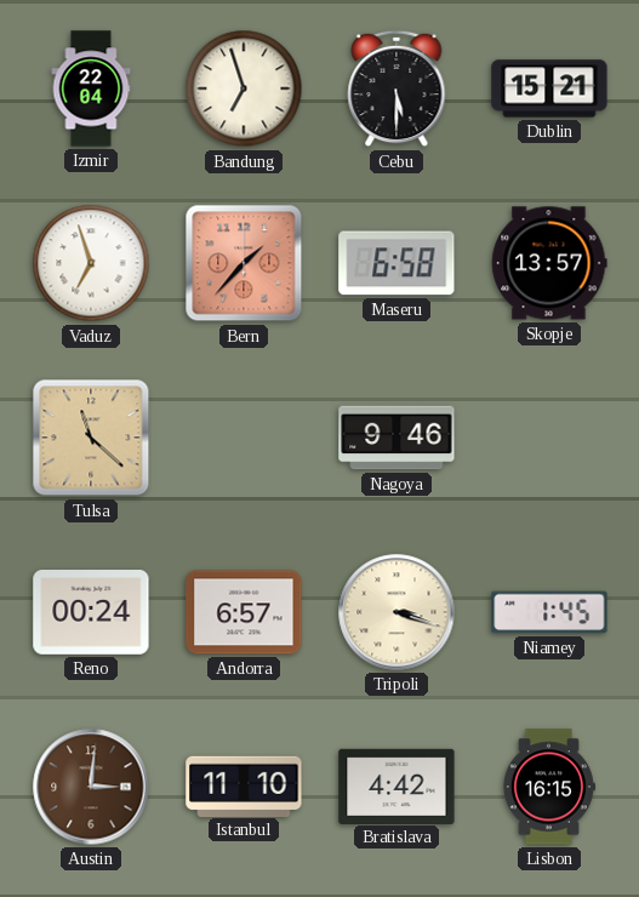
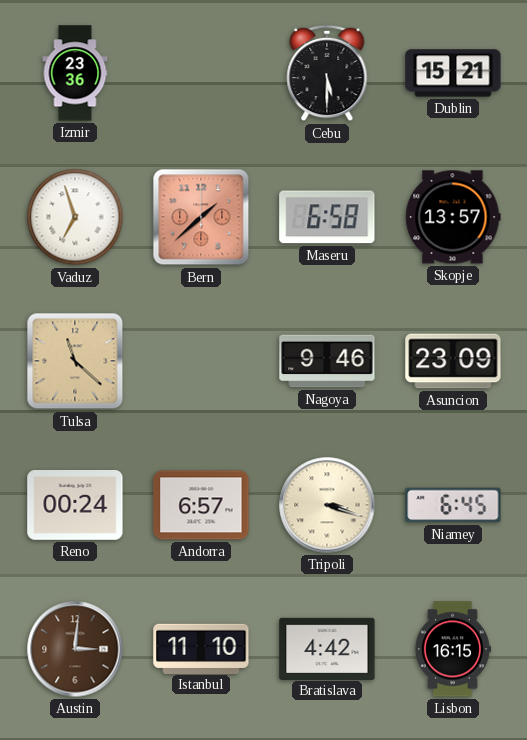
Izmir: 22:04 -> 23:36
Bandung: 6:57 -> none
Bern: 1:37 -> 1:38
Asuncion: none -> 23:09
Niamey: 1:45 -> 6:45
